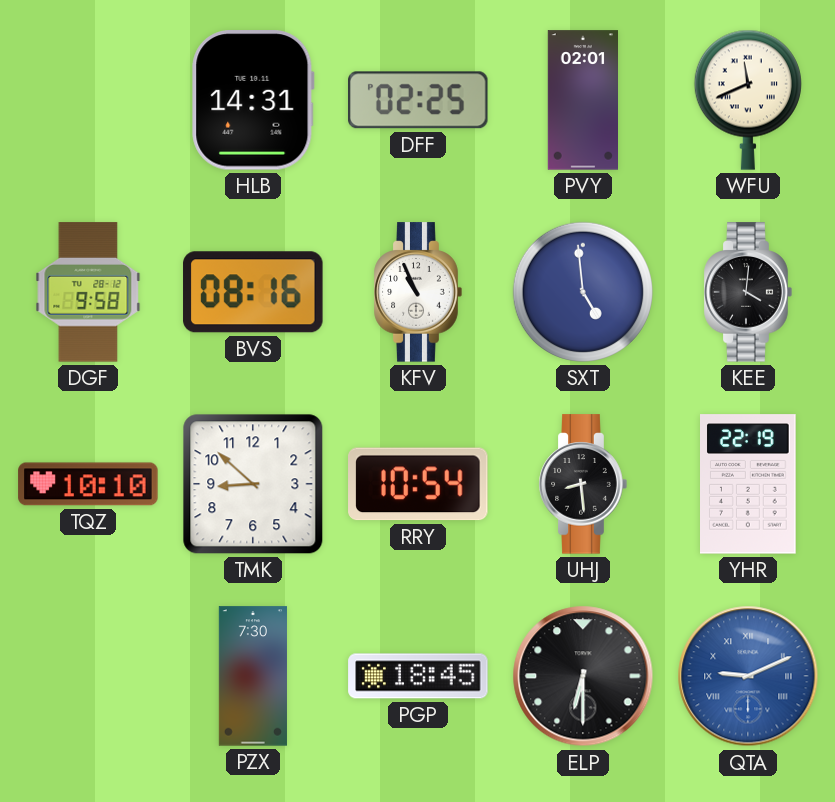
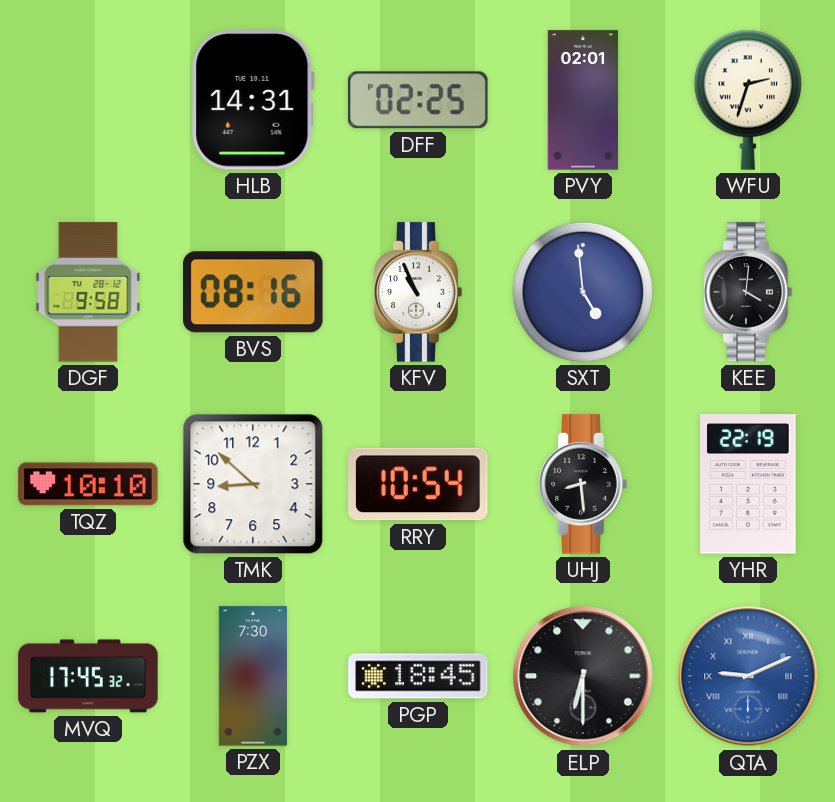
WFU: 11:41 -> 2:33
MVQ: none -> 17:45
